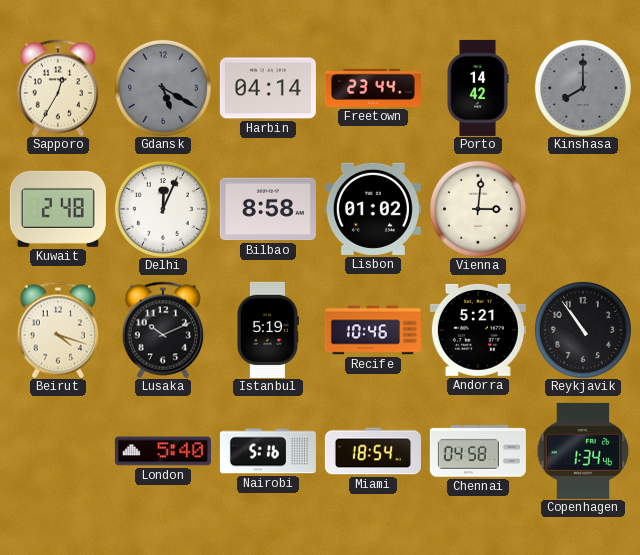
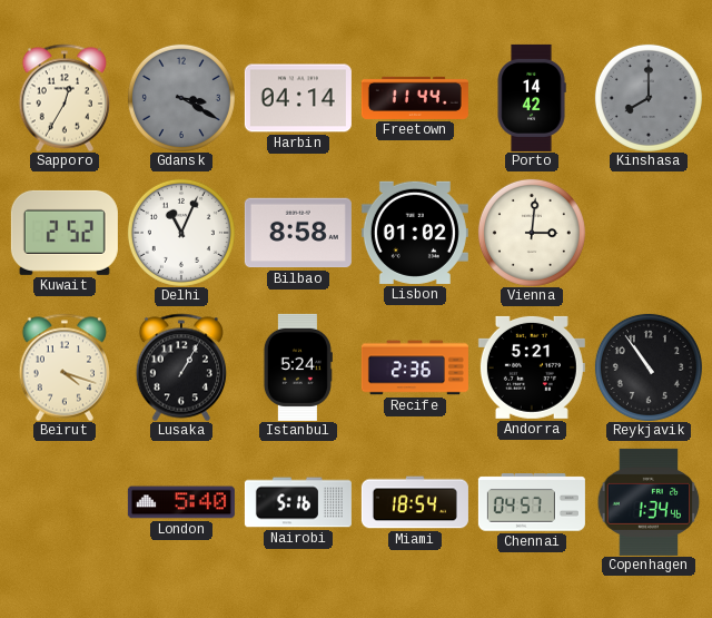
Gdansk: 5:20 -> 3:20
Freetown: 23:44 -> 11:44
Kuwait: 2:48 -> 2:52
Delhi: 12:04 -> 11:04
Lusaka: 10:11 -> 1:05
Istanbul: 5:19 -> 5:24
Recife: 10:46 -> 2:36
Chennai: 04:58 -> 04:57
